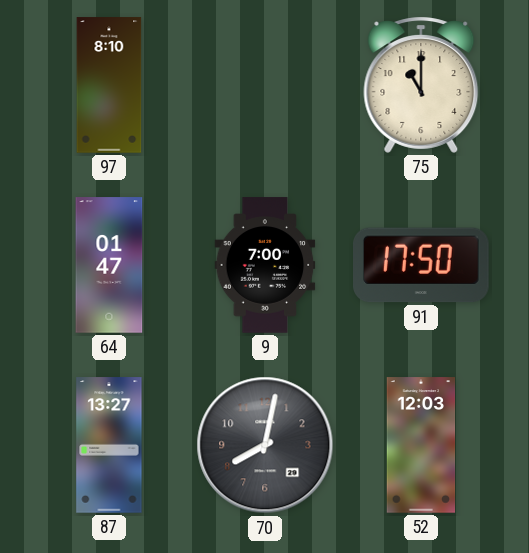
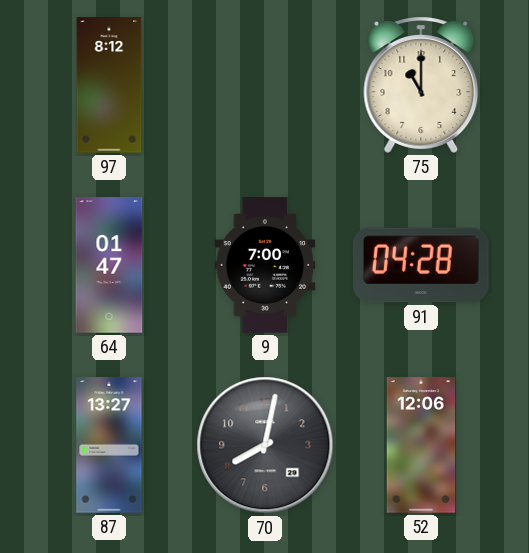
97: 8:10 -> 8:12
91: 17:50 -> 04:28
52: 12:03 -> 12:06
